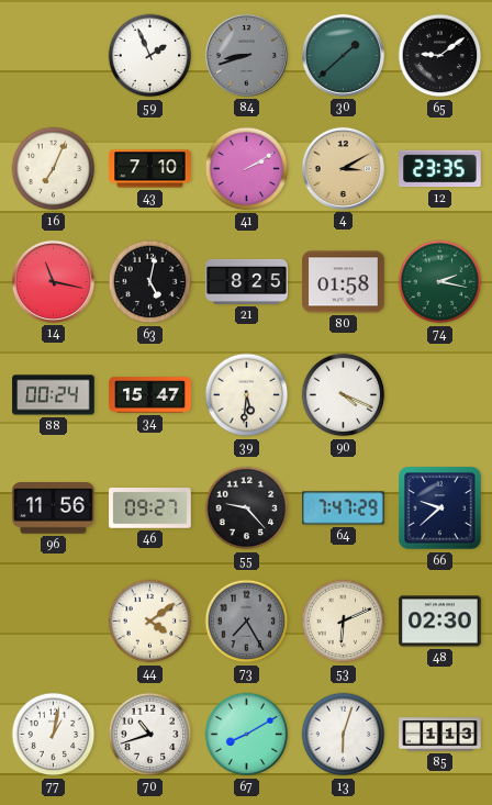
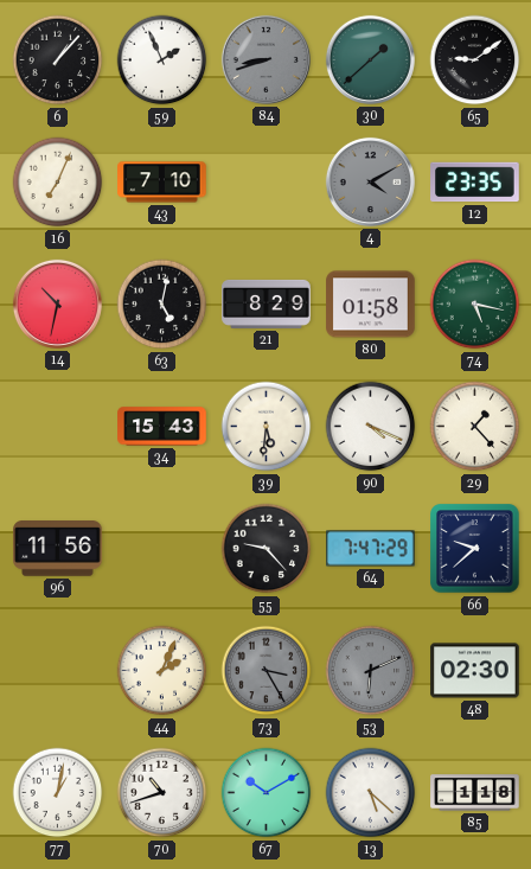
6: none -> 1:07
41: 2:10 -> none
4: 3:10 -> 4:10
4 dial: champagne -> grey
14: 11:17 -> 10:32
21: 8:25 -> 8:29
74: 2:17 -> 5:17
88: 00:24 -> none
34: 15:47 -> 15:43
29: none -> 1:23
46: 09:27 -> none
44: 4:09 -> 2:04
73: 7:25 -> 3:25
53 dial: cream -> grey
67: 8:10 -> 10:10
13: 6:03 -> 5:22
85: 1:13 -> 1:18
